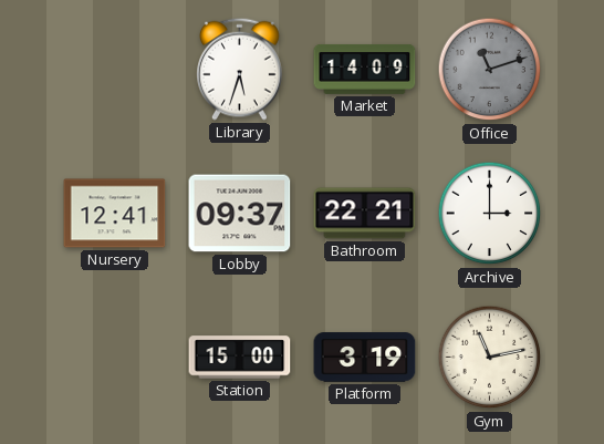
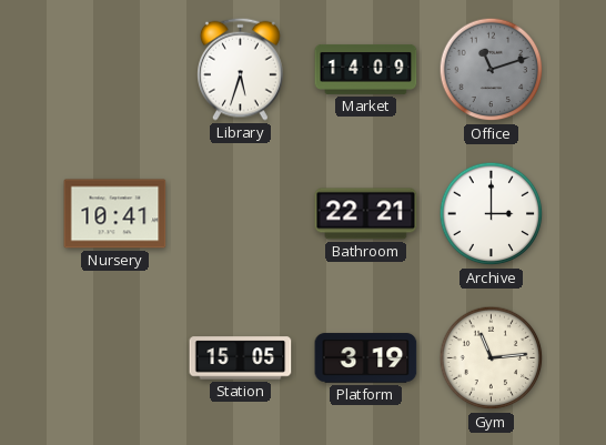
Nursery: 12:41 -> 10:41
Lobby: 09:37 -> none
Station: 15:00 -> 15:05
Gym: 11:13 -> 11:14
